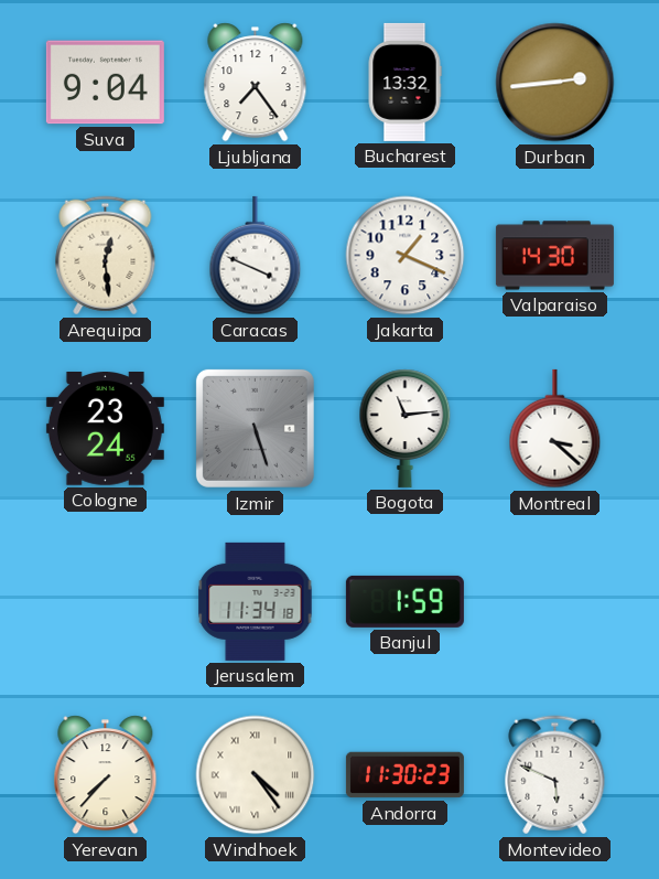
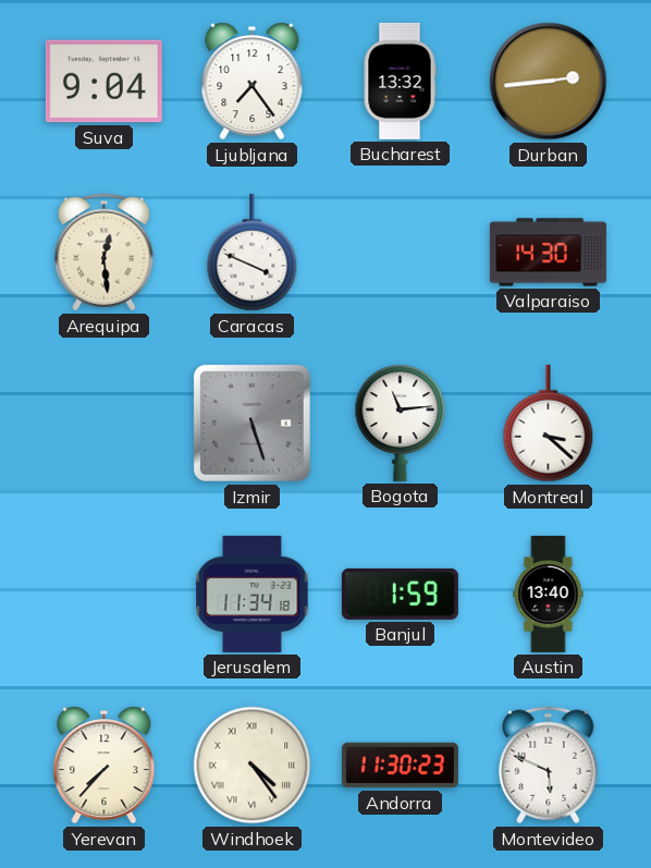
Jakarta: 1:19 -> none
Cologne: 23:24 -> none
Austin: none -> 13:40
